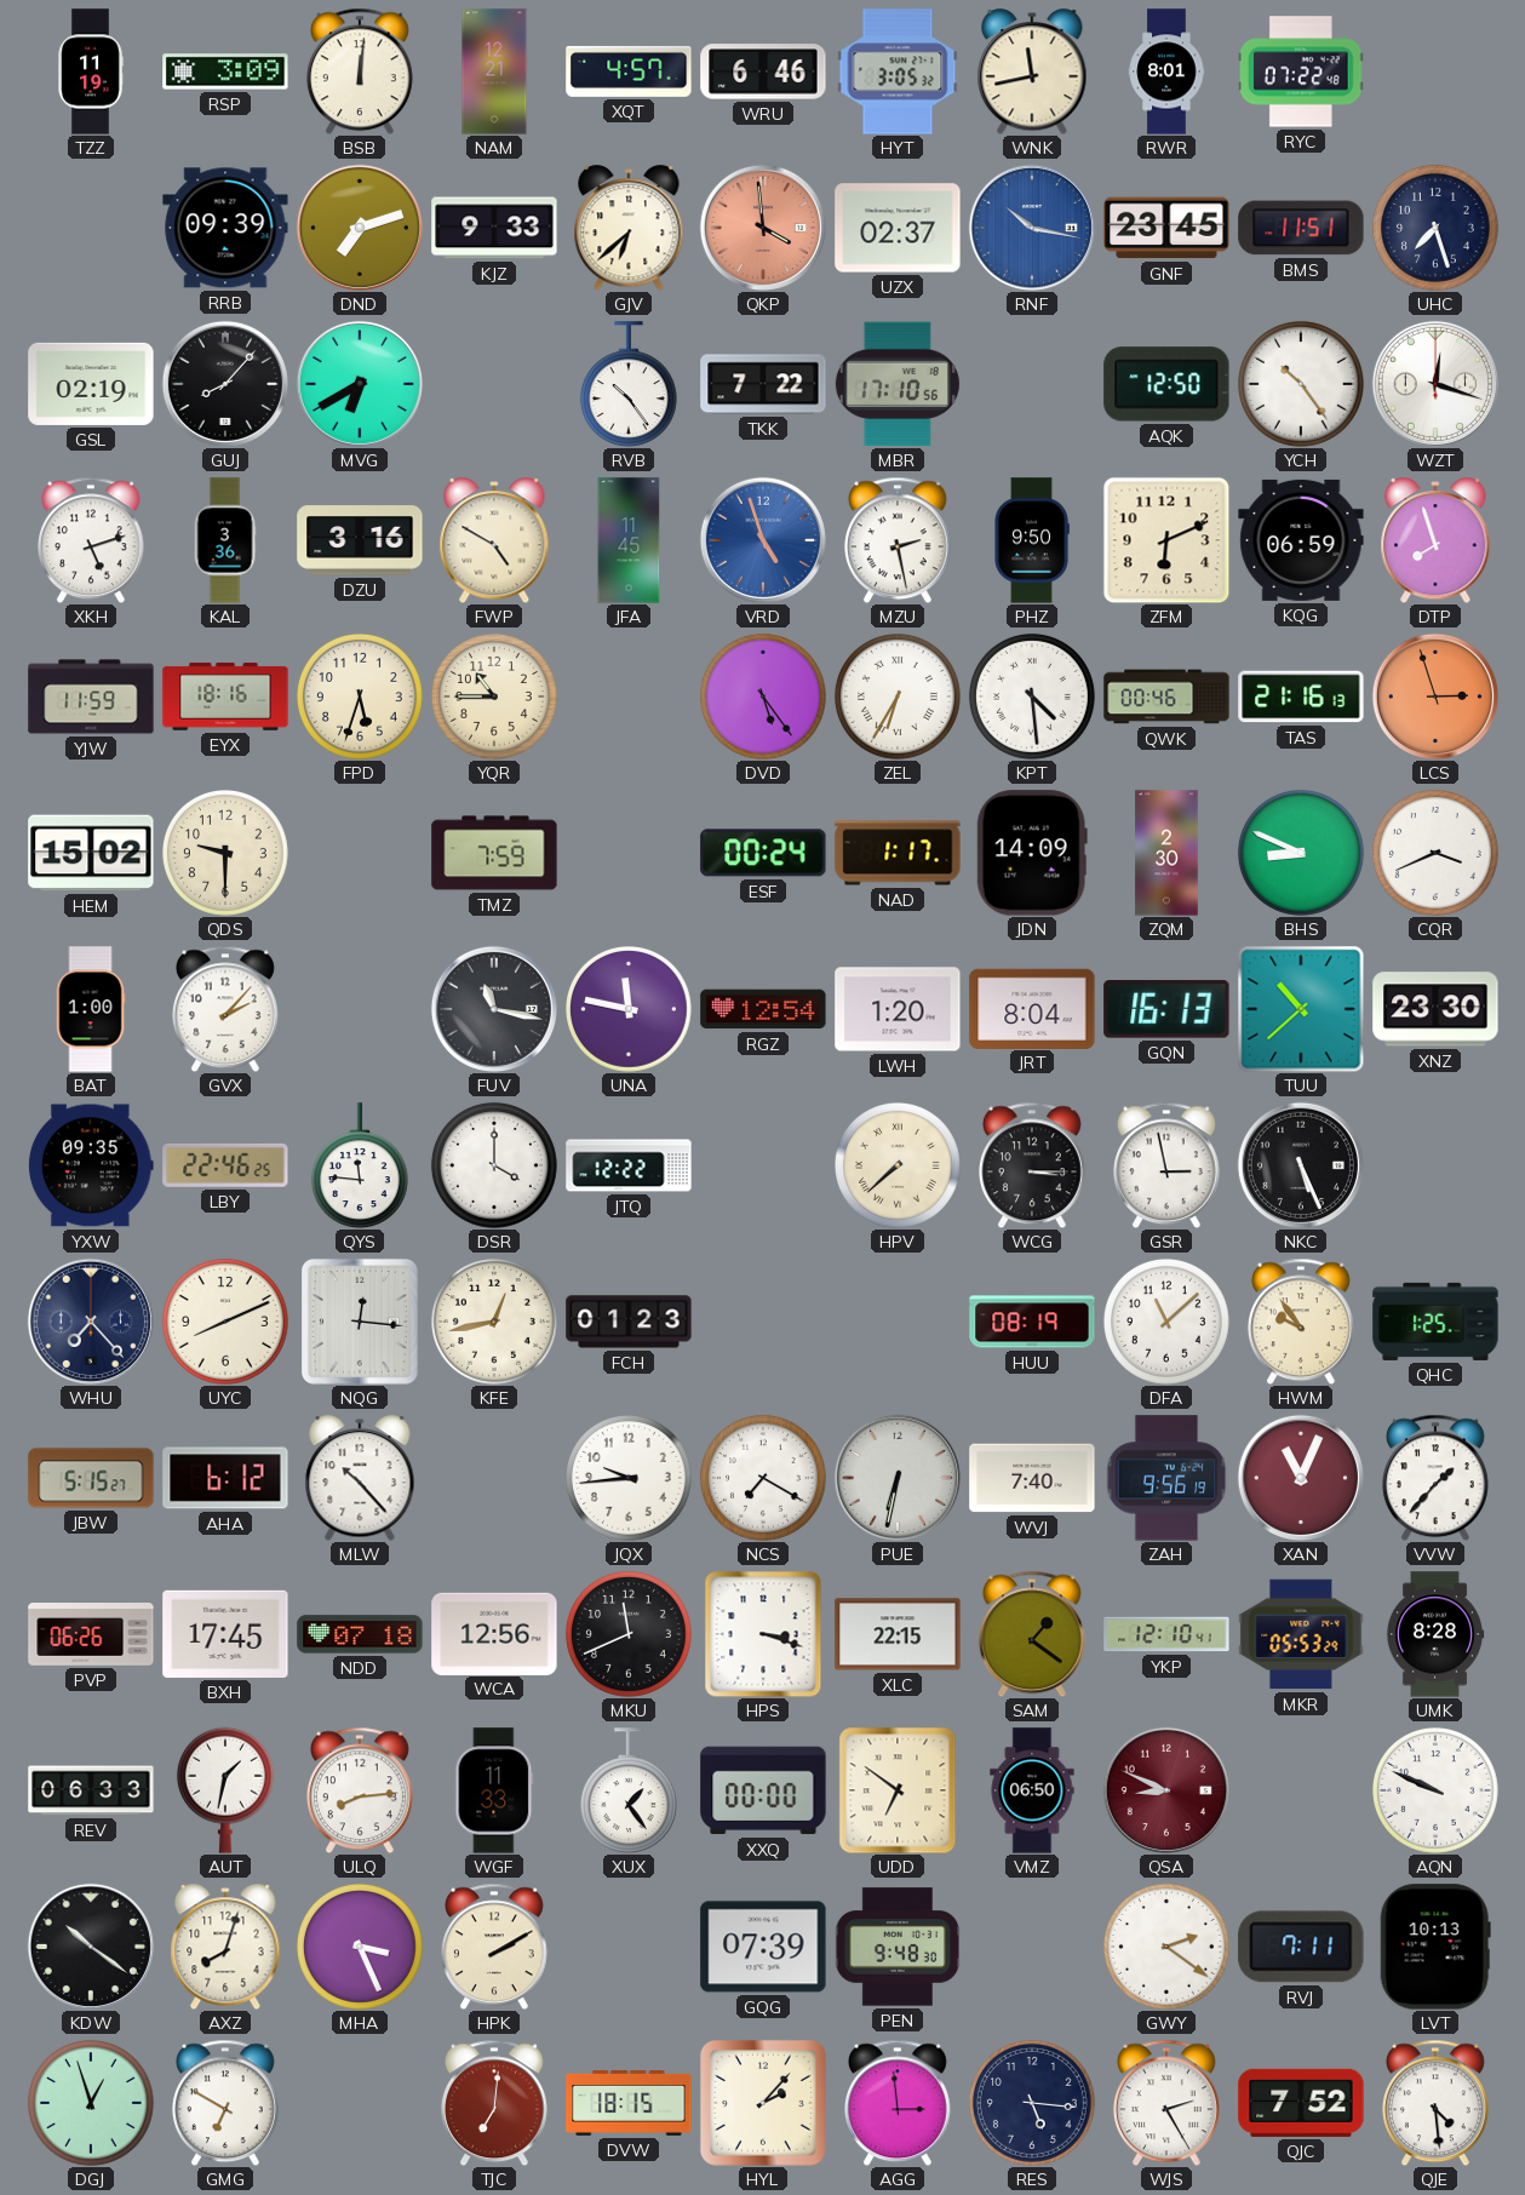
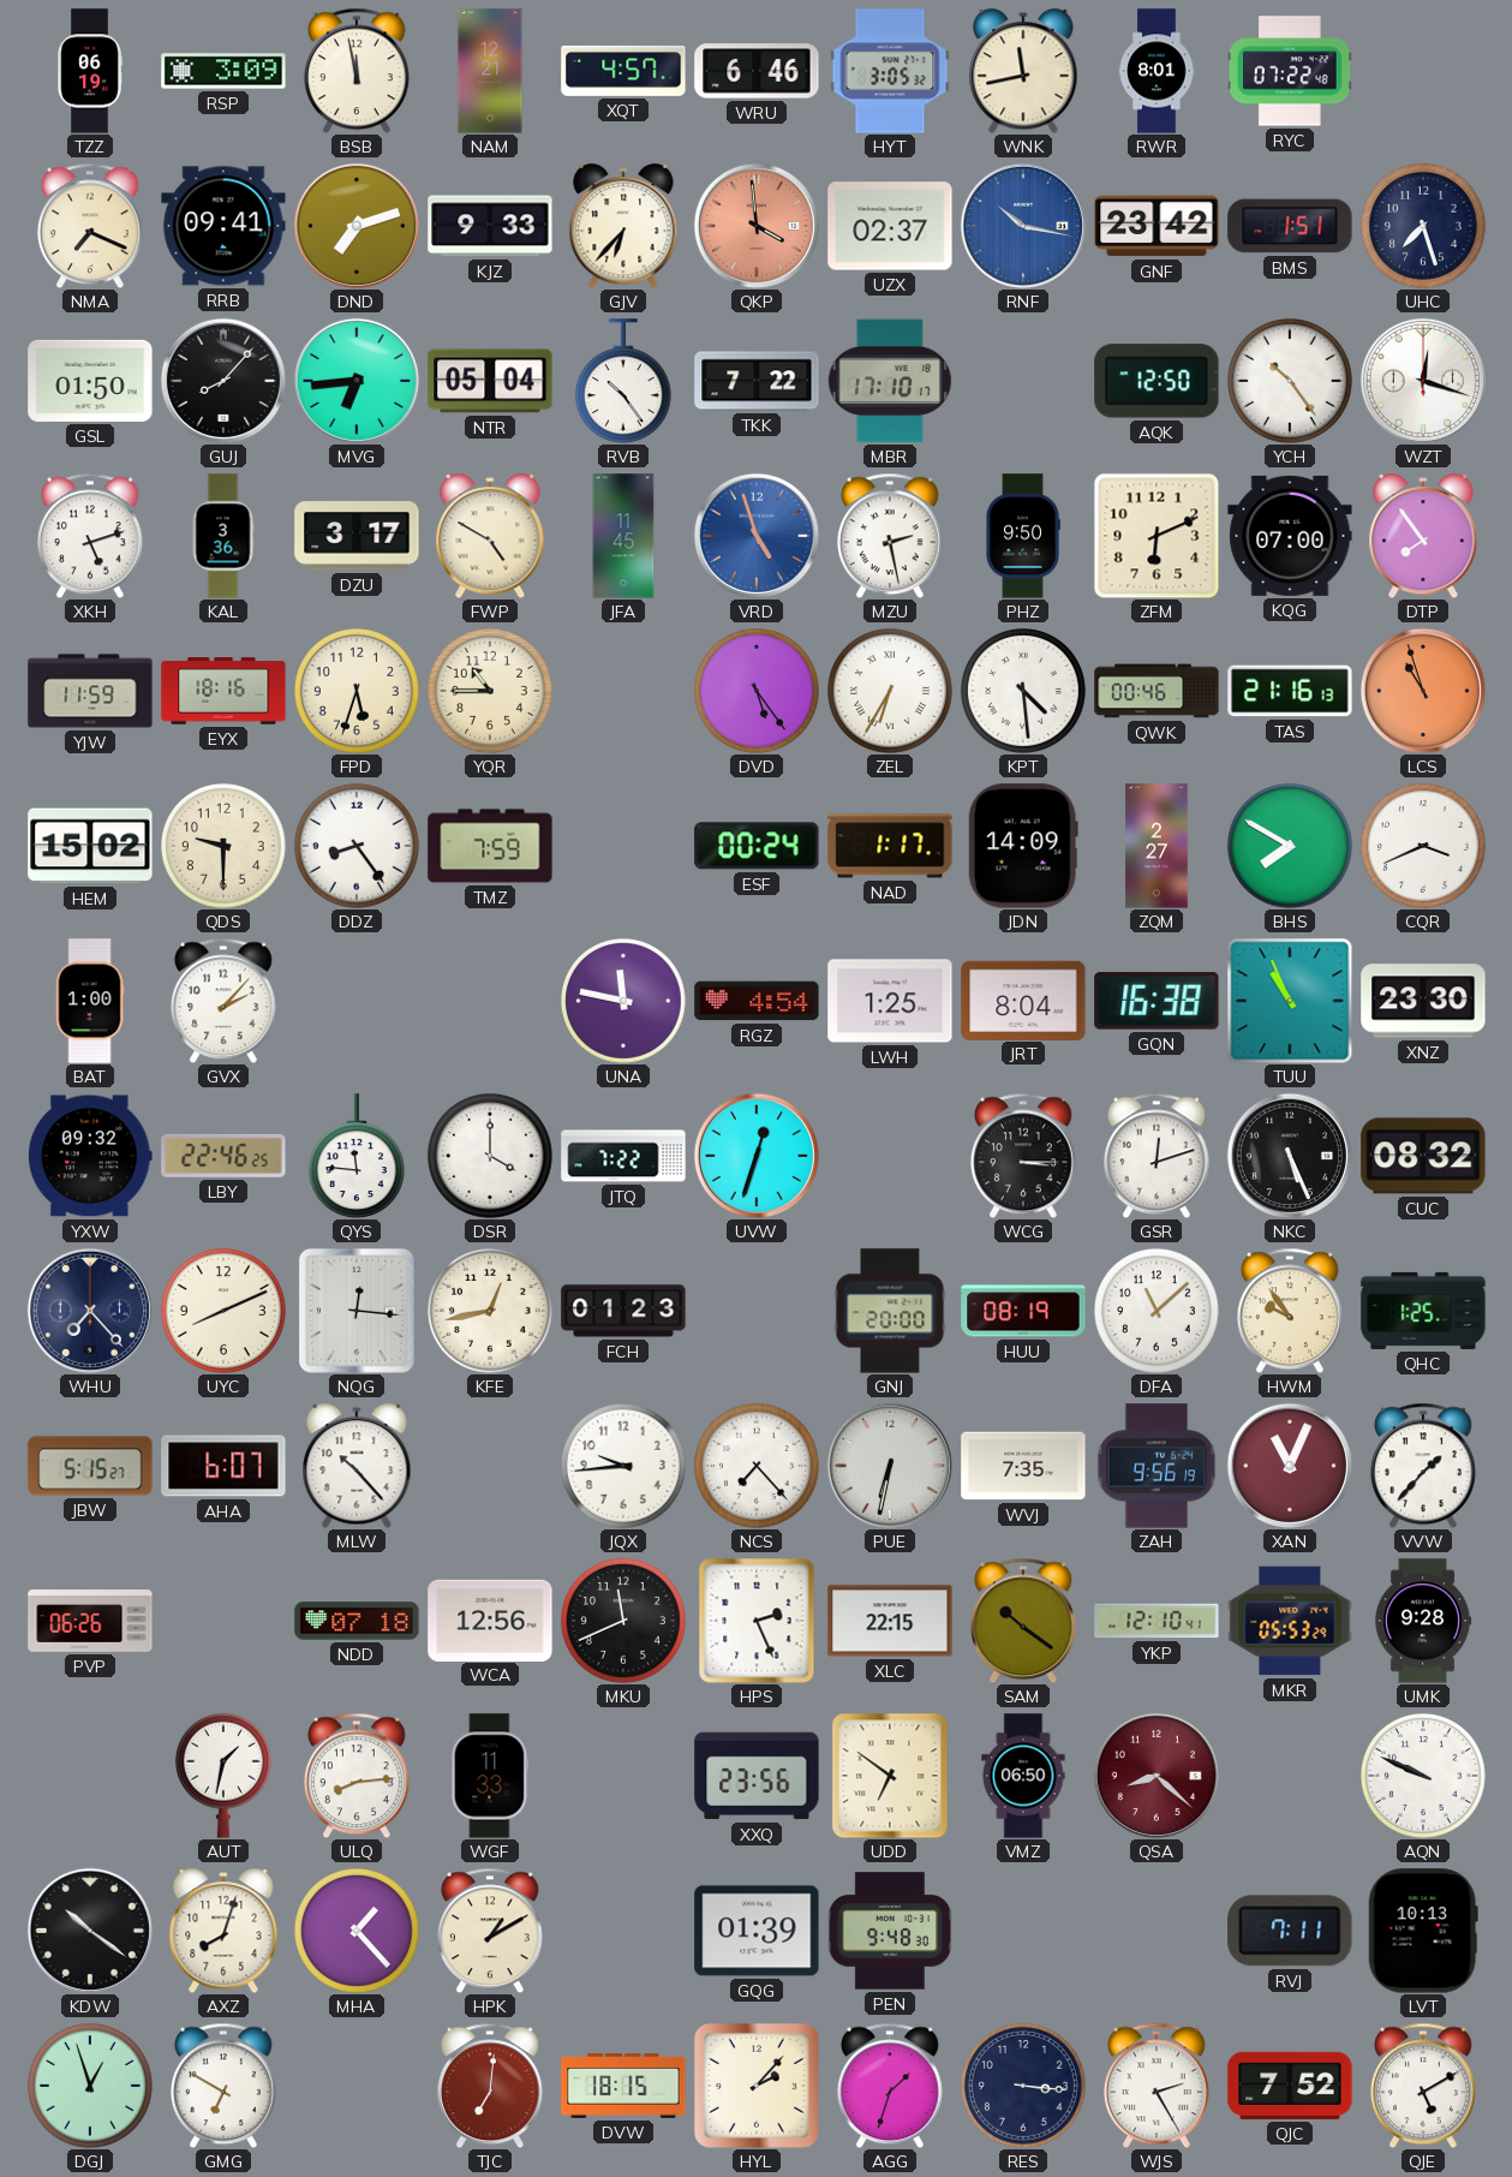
TZZ: 11:19 -> 06:19
BSB: 12:01 -> 11:58
NMA: none -> 7:19
RRB: 09:39 -> 09:41
GJV: 6:38 -> 6:37
GNF: 23:45 -> 23:42
BMS: 11:51 -> 1:51
GSL: 02:19 -> 01:50
MVG: 6:40 -> 6:44
NTR: none -> 05:04
MBR: 17:10:56 -> 17:10:17
DZU: 3:16 -> 3:17
KQG: 06:59 -> 07:00
DTP: 7:57 -> 7:54
LCS: 2:57 -> 10:57
DDZ: none -> 8:24
ZQM: 2:30 -> 2:27
BHS: 8:49 -> 7:50
FUV: 11:17 -> none
RGZ: 12:54 -> 4:54
LWH: 1:20 -> 1:25
GQN: 16:13 -> 16:38
TUU: 10:38 -> 10:56
YXW: 09:35 -> 09:32
JTQ: 12:22 -> 7:22
UVW: none -> 12:33
HPV: 7:38 -> none
GSR: 2:58 -> 12:12
CUC: none -> 08:32
GNJ: none -> 20:00
AHA: 6:12 -> 6:07
NCS: 7:20 -> 7:23
WVJ: 7:40 -> 7:35
BXH: 17:45 -> none
HPS: 3:18 -> 2:26
SAM: 1:21 -> 10:21
UMK: 8:28 -> 9:28
REV: 06:33 -> none
XUX: 1:24 -> none
XXQ: 00:00 -> 23:56
QSA: 8:49 -> 8:22
MHA: 3:26 -> 1:23
HPK: 2:10 -> 1:10
GQG: 07:39 -> 01:39
GWY: 2:21 -> none
AGG: 2:59 -> 1:33
RES: 5:16 -> 3:16
QJE: 4:29 -> 5:10
